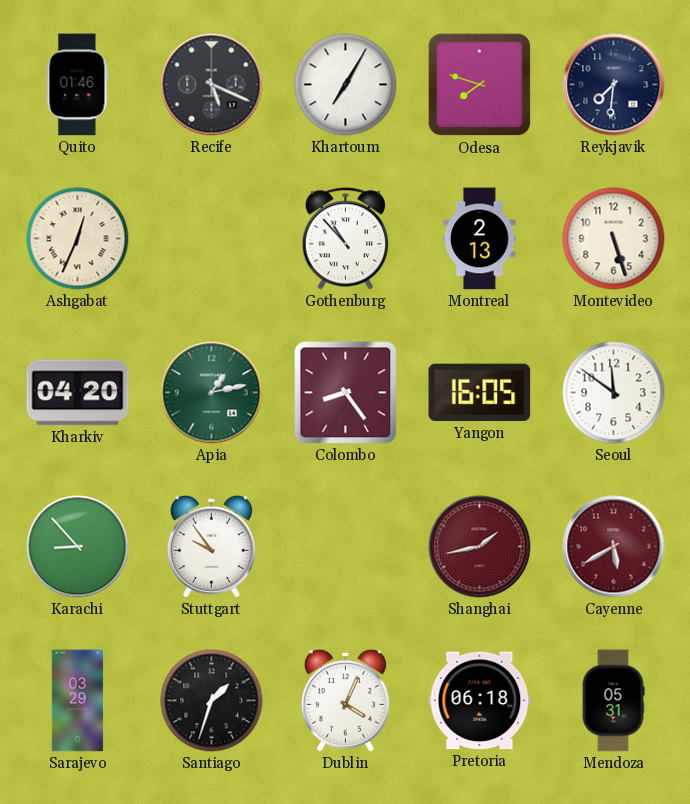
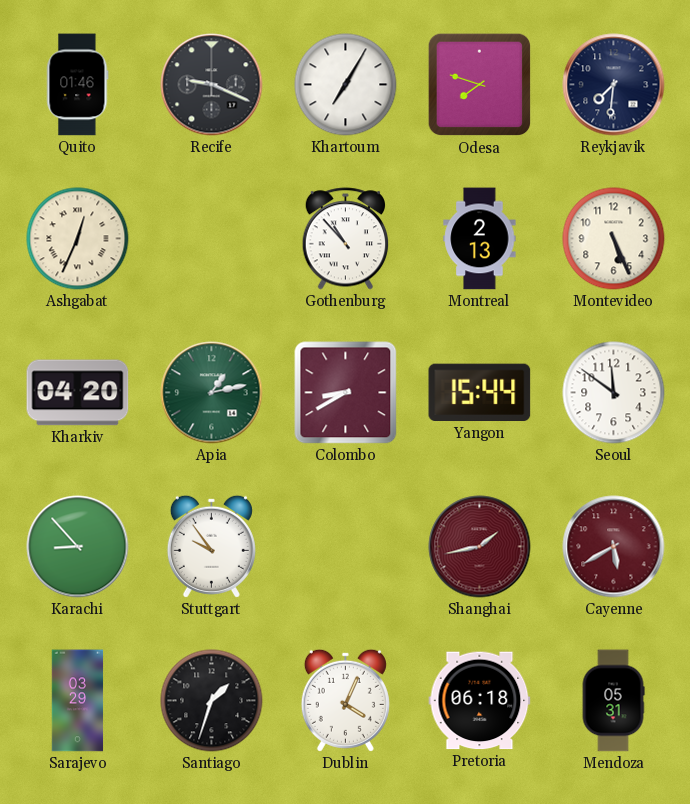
Recife: 5:19 -> 9:19
Montevideo: 5:27 -> 5:26
Colombo: 8:24 -> 8:40
Yangon: 16:05 -> 15:44
